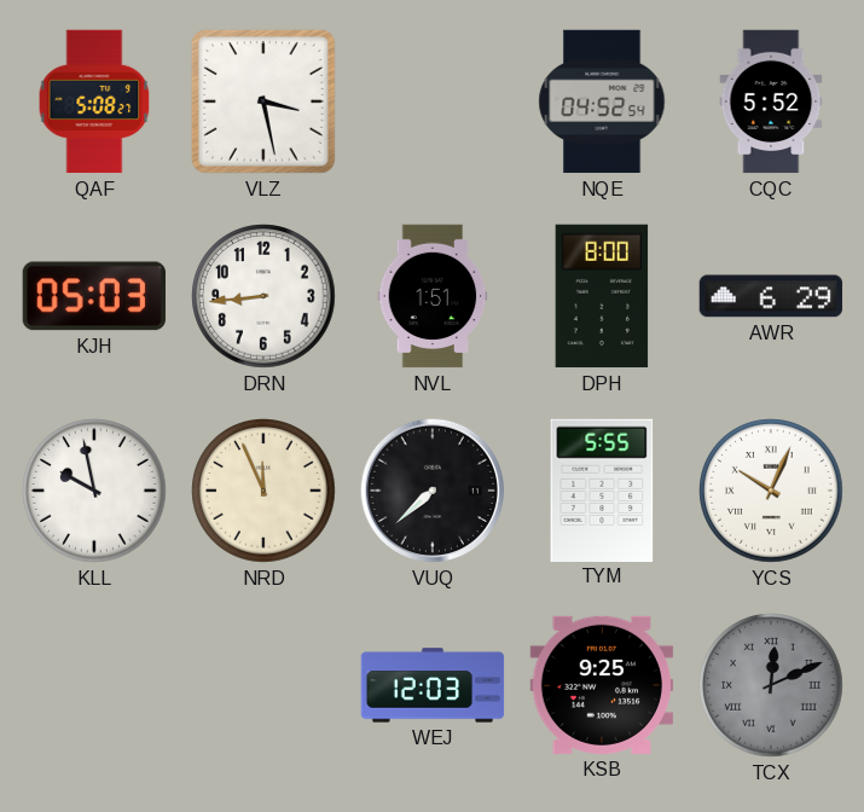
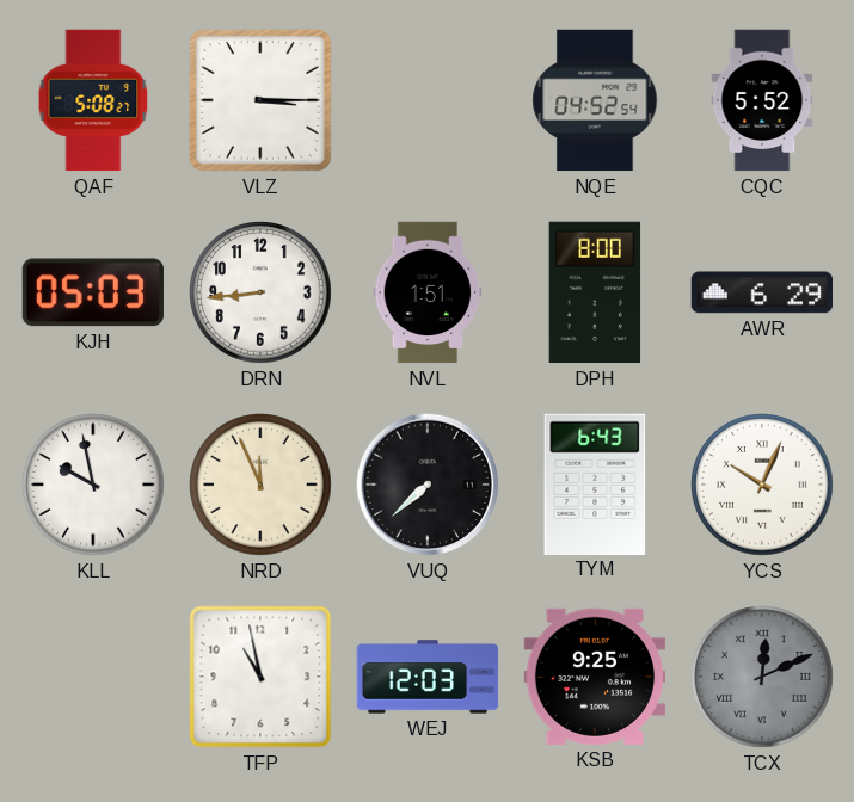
VLZ: 3:28 -> 3:15
TYM: 5:55 -> 6:43
TFP: none -> 10:58
